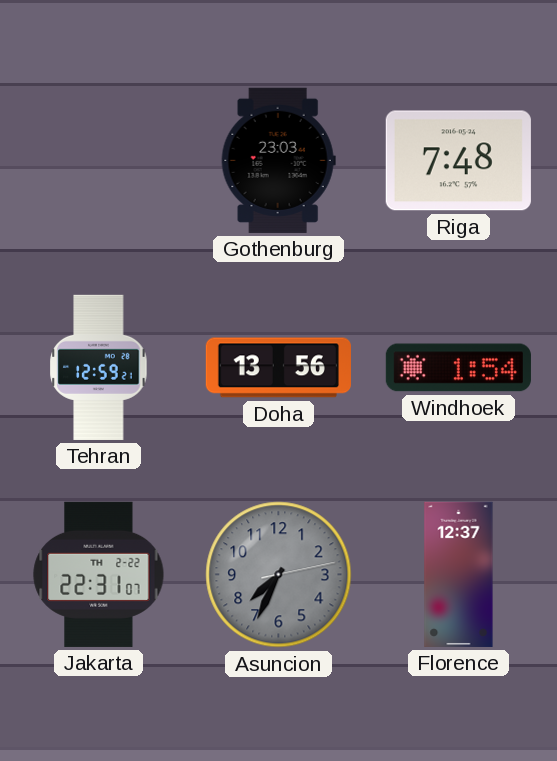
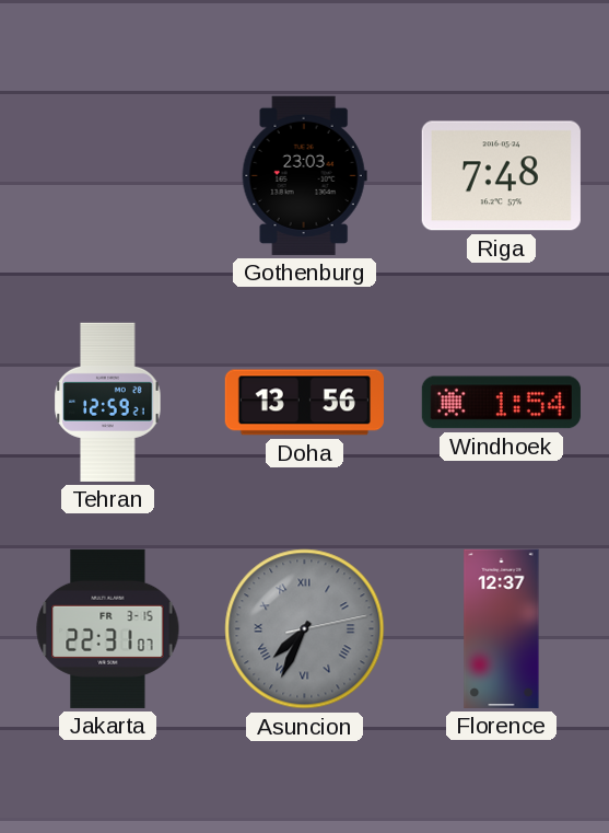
Jakarta date: TH 2-22 -> FR 3-15
Asuncion numerals: Arabic -> Roman
